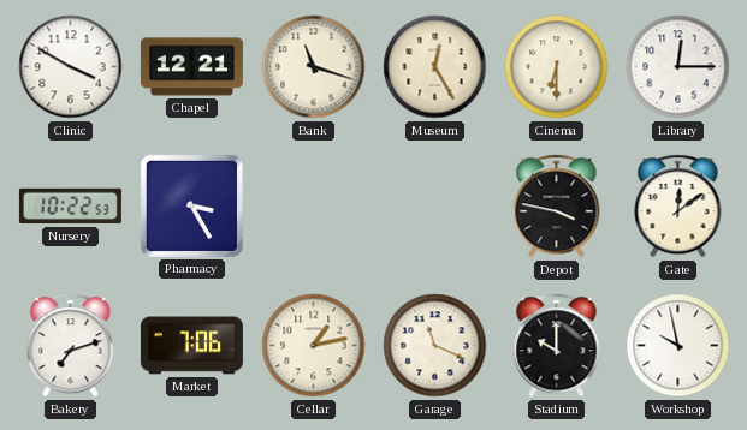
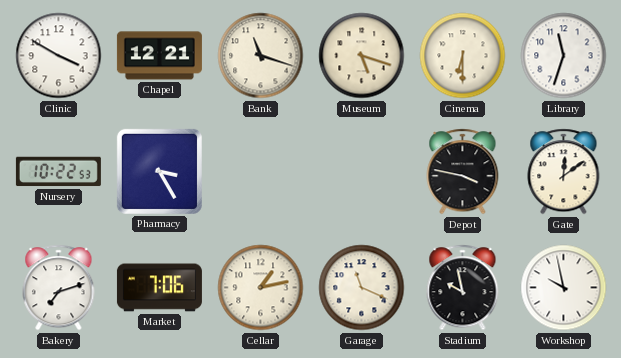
Museum: 12:25 -> 5:18
Library: 12:15 -> 11:33
Stadium: 10:00 -> 9:58
